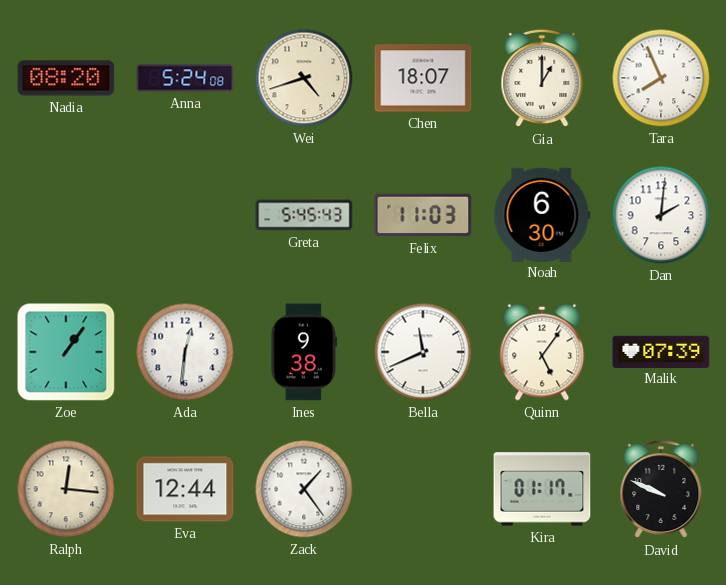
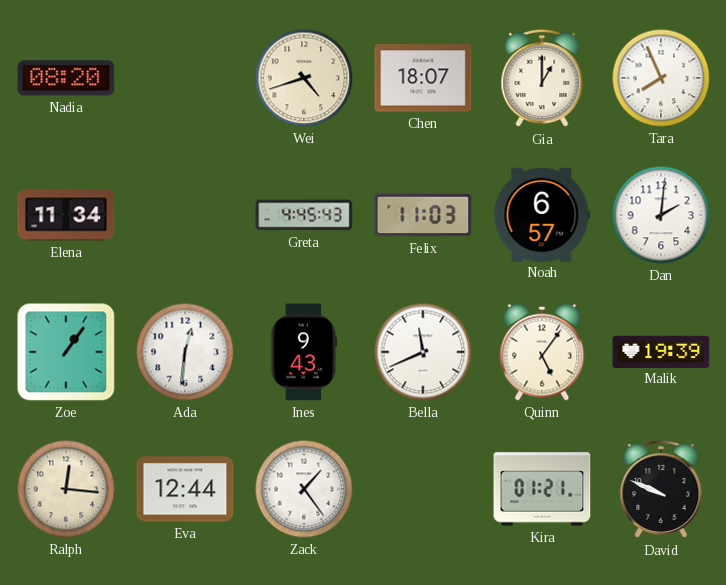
Anna: 5:24 -> none
Elena: none -> 11:34
Greta: 5:45 -> 4:45
Noah: 6:30 -> 6:57
Ines: 9:38 -> 9:43
Malik: 07:39 -> 19:39
Kira: 01:17 -> 01:21
